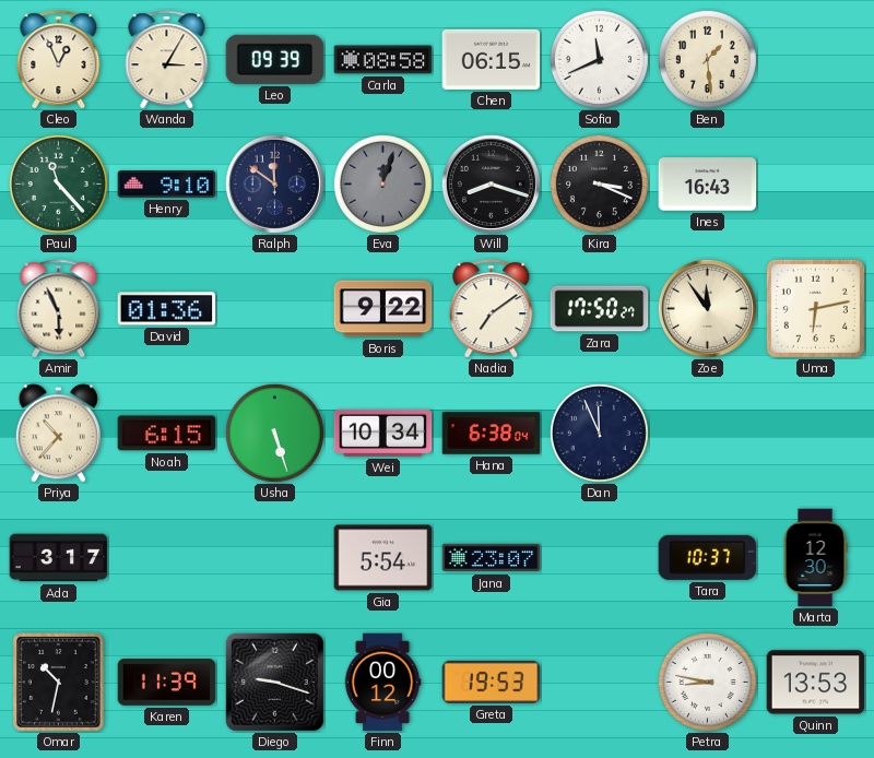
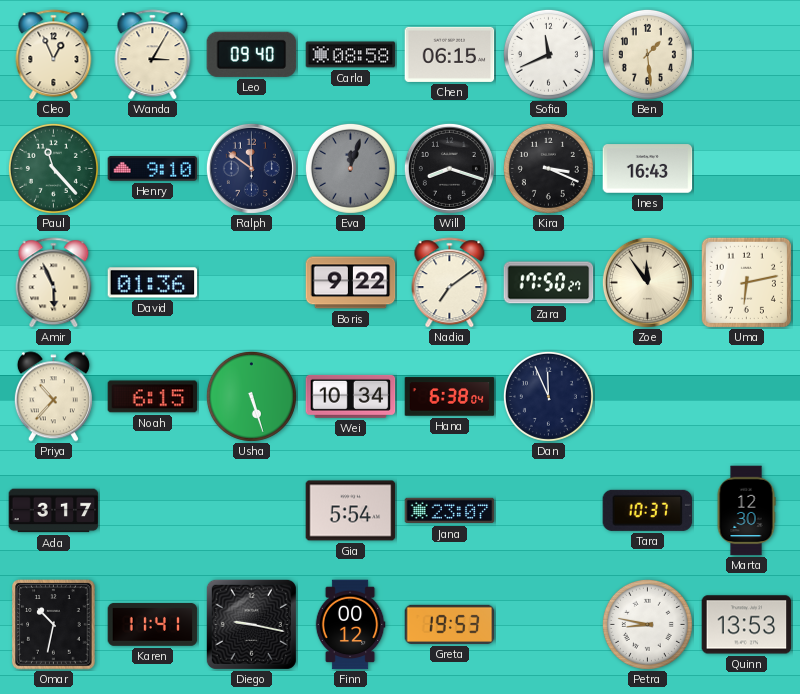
Leo: 09:39 -> 09:40
Karen: 11:39 -> 11:41
Diego: 9:18 -> 9:17
